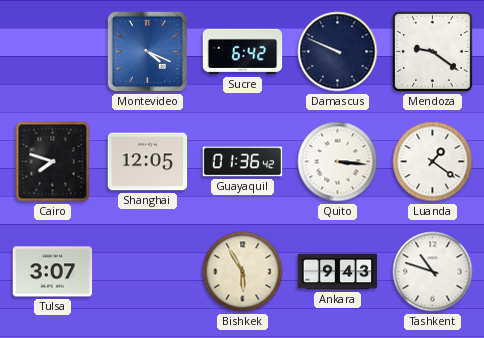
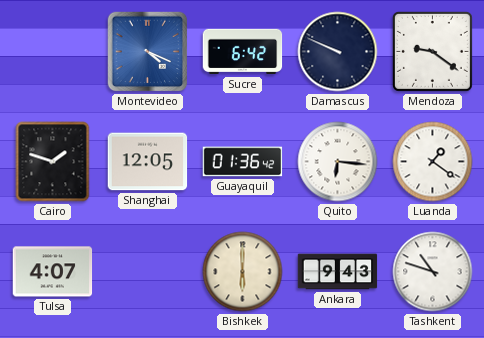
Cairo: 7:48 -> 1:48
Quito: 3:16 -> 6:16
Tulsa: 3:07 -> 4:07
Bishkek: 5:55 -> 6:00
